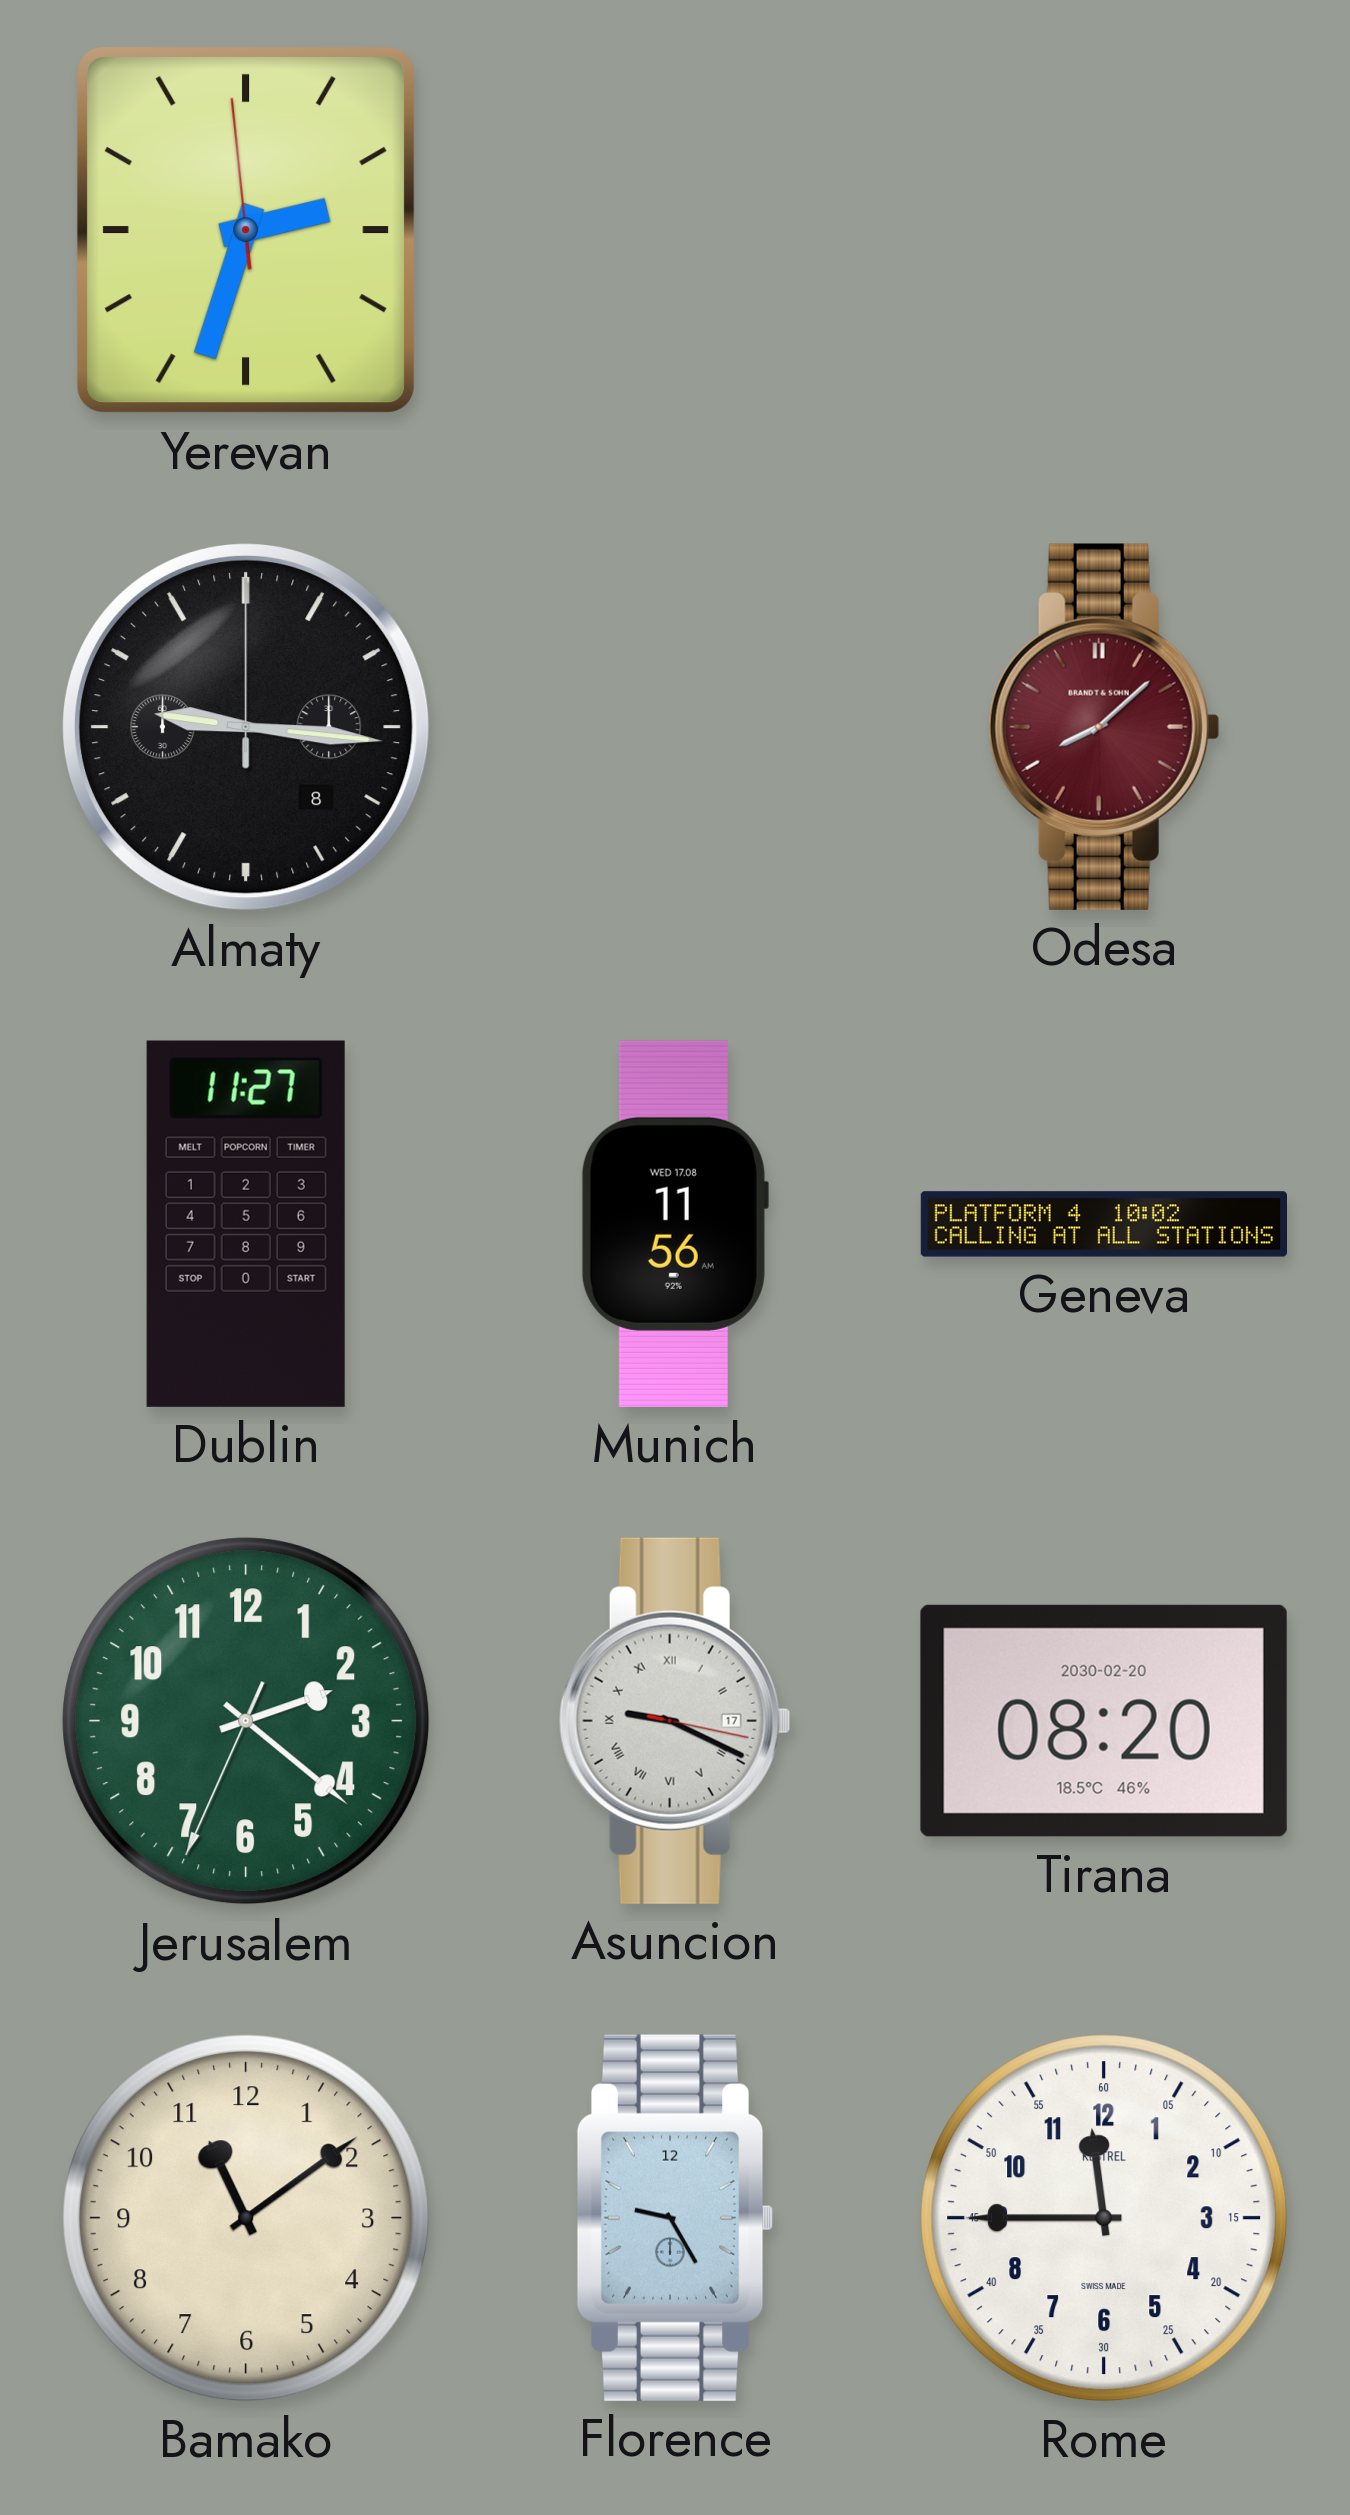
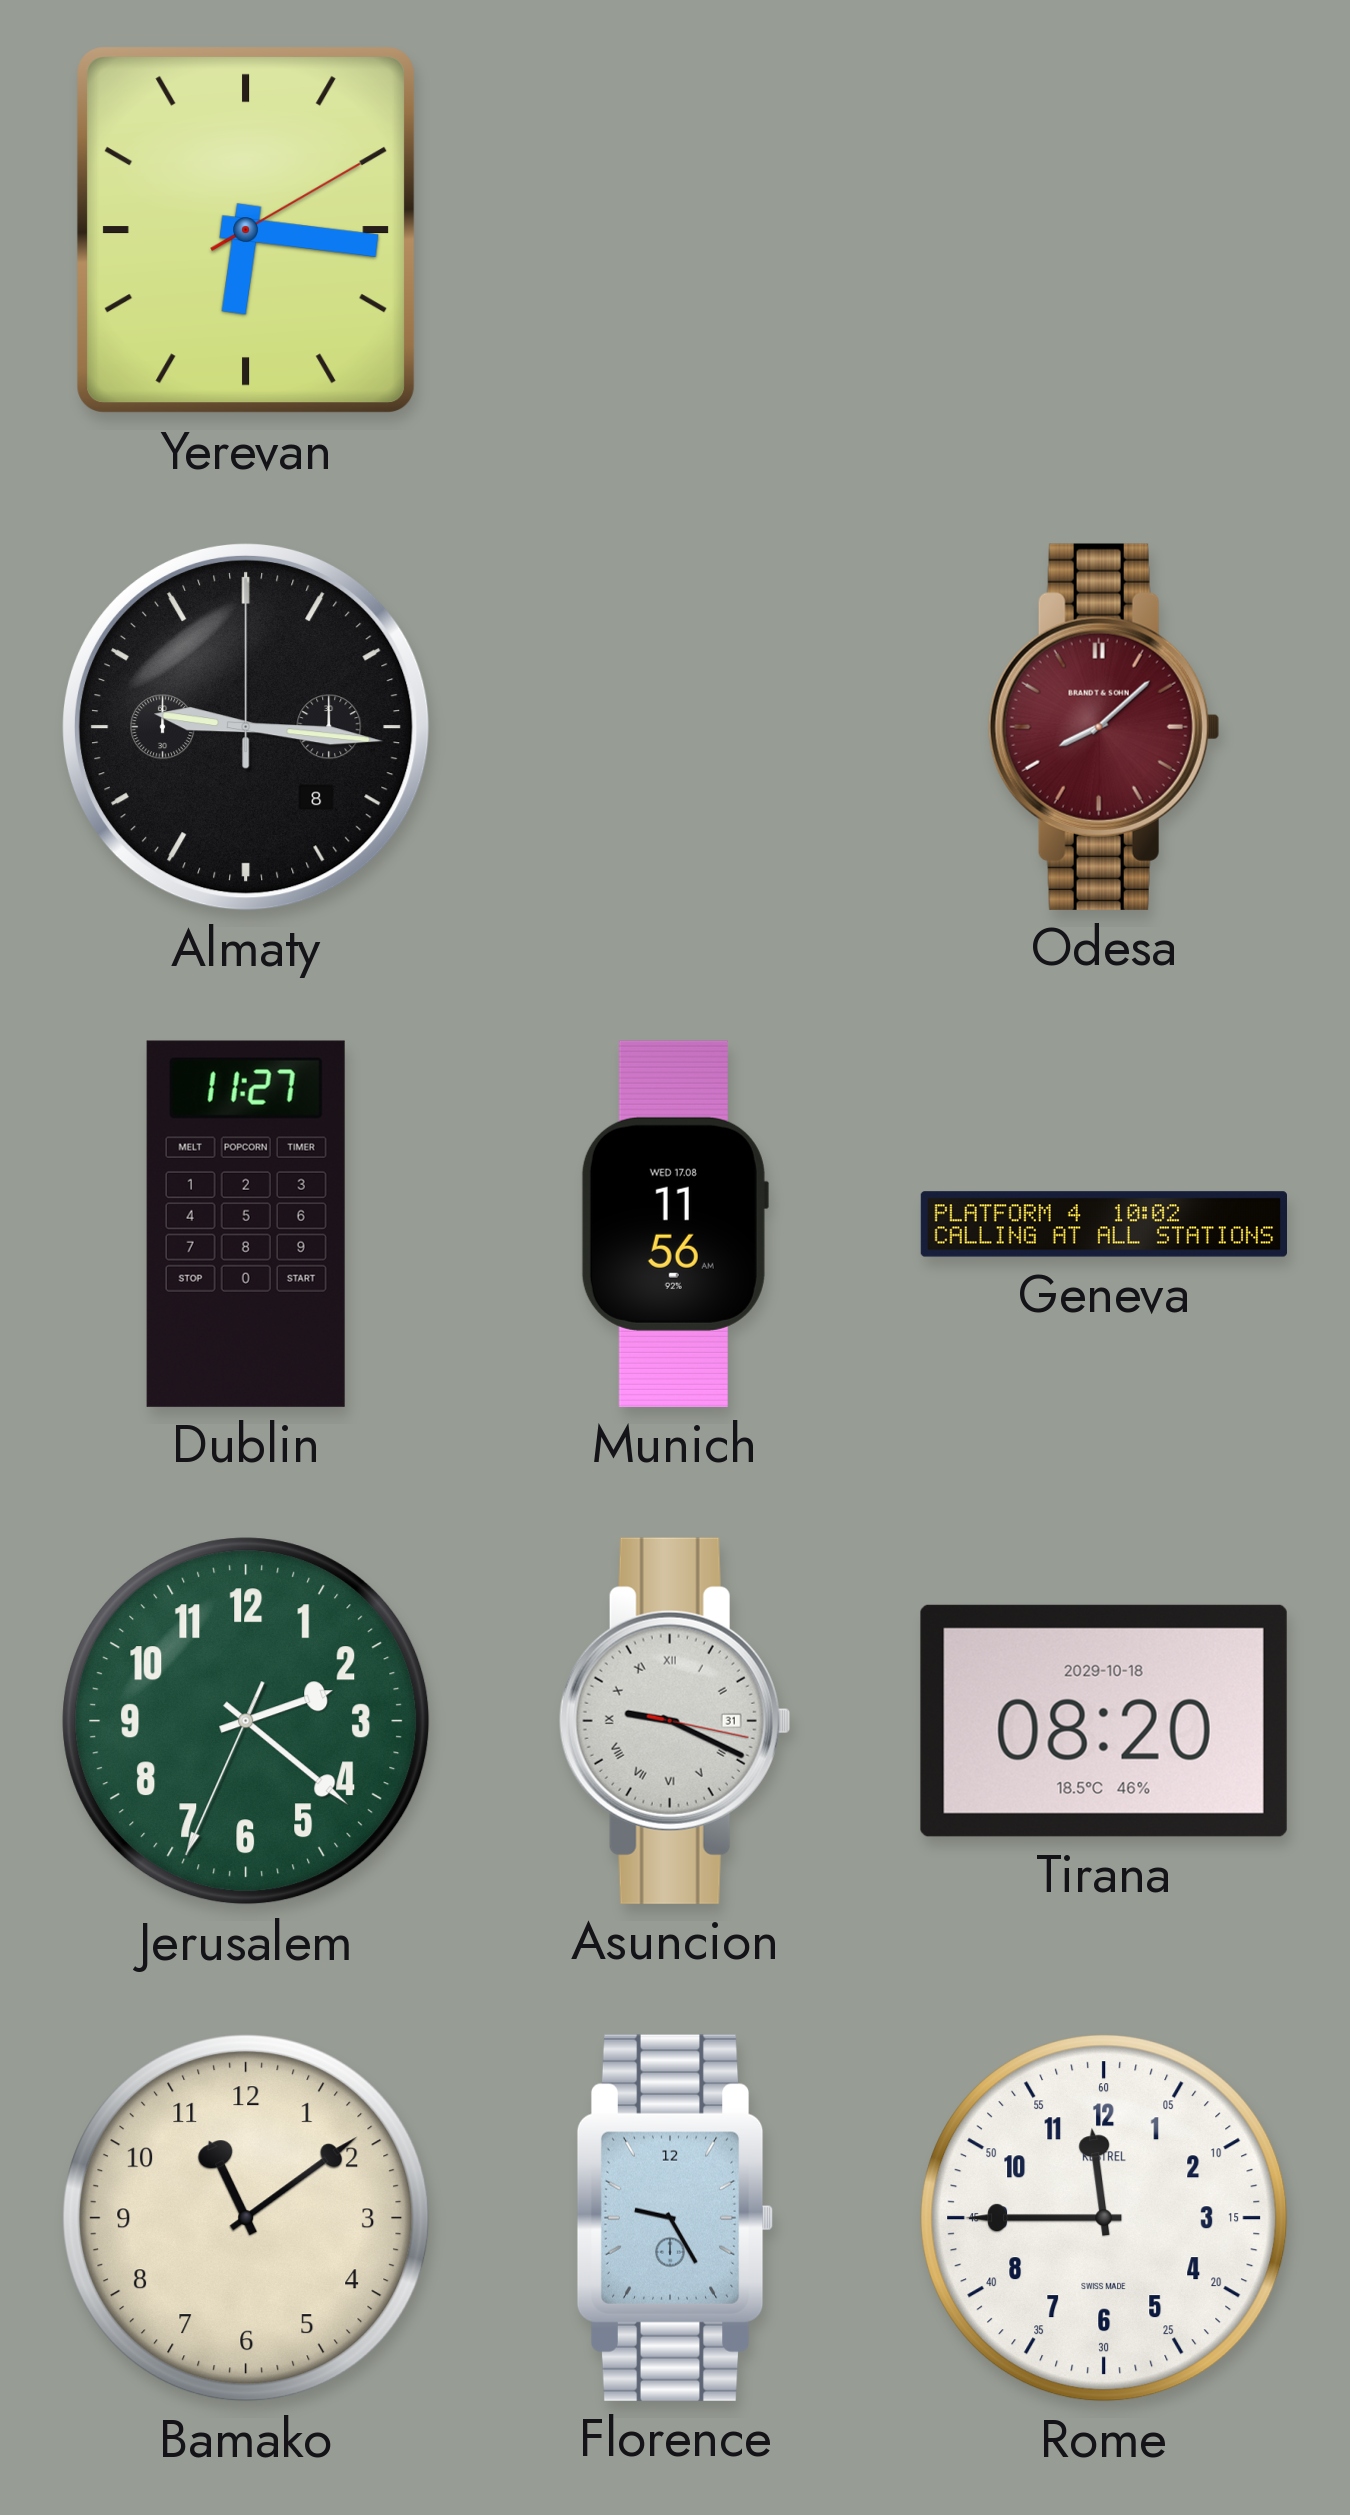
Yerevan: 2:32 -> 6:16
Asuncion date: 17 -> 31
Tirana date: 2030-02-20 -> 2029-10-18
